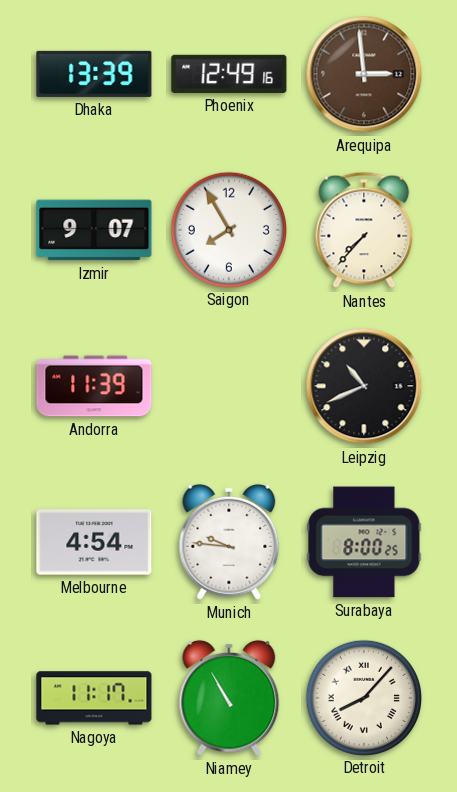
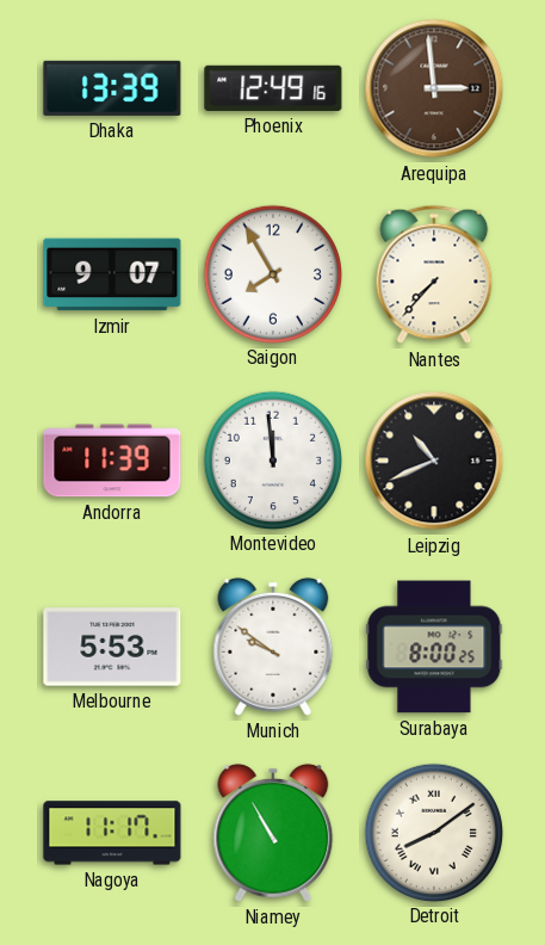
Montevideo: none -> 11:59
Melbourne: 4:54 -> 5:53
Munich: 9:46 -> 9:51
Detroit: 8:07 -> 8:09
